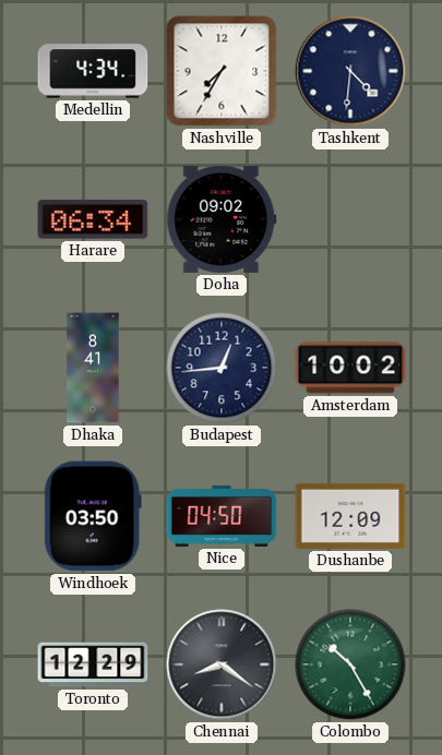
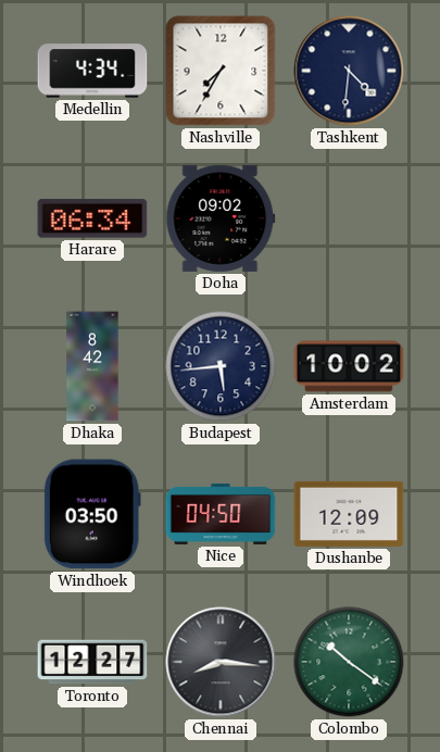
Dhaka: 8:41 -> 8:42
Budapest: 12:44 -> 5:44
Toronto: 12:29 -> 12:27
Chennai: 8:21 -> 8:16
Colombo: 10:25 -> 10:21
